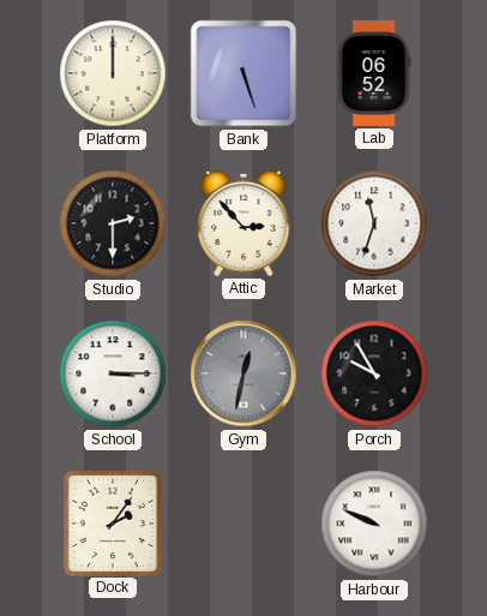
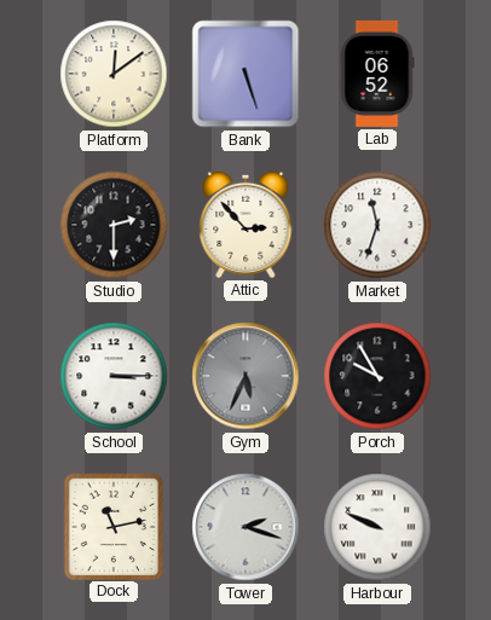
Platform: 12:00 -> 12:09
Gym: 12:32 -> 5:34
Dock: 2:06 -> 11:13
Tower: none -> 2:18
